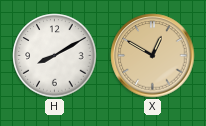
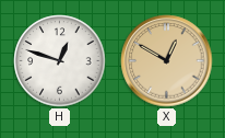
H: 8:10 -> 12:48
